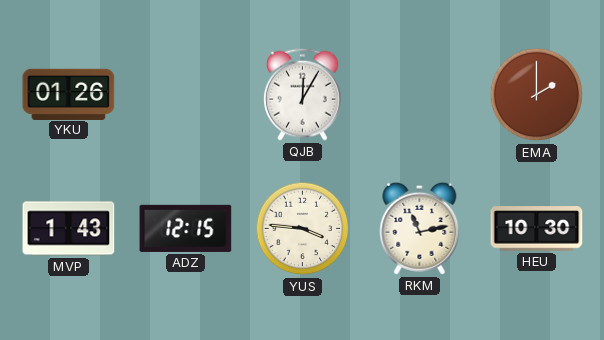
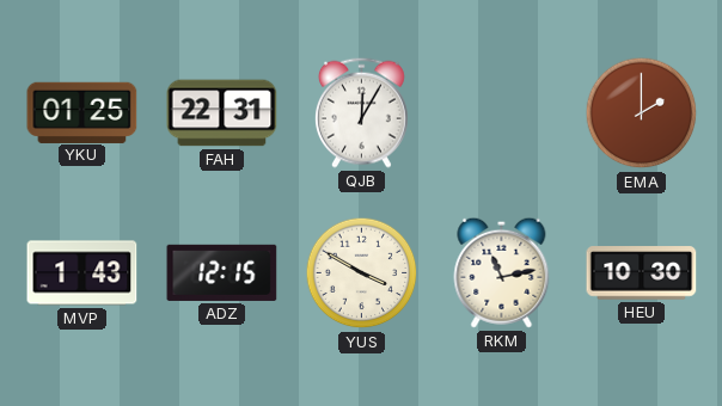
YKU: 01:26 -> 01:25
FAH: none -> 22:31
YUS: 3:46 -> 3:50
